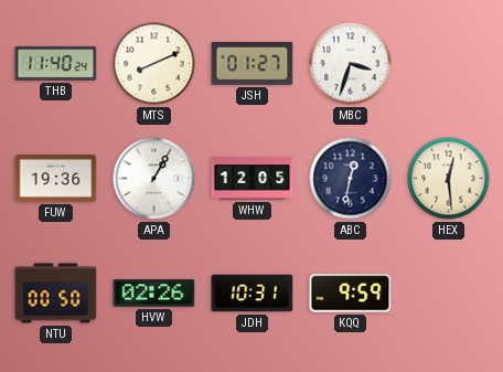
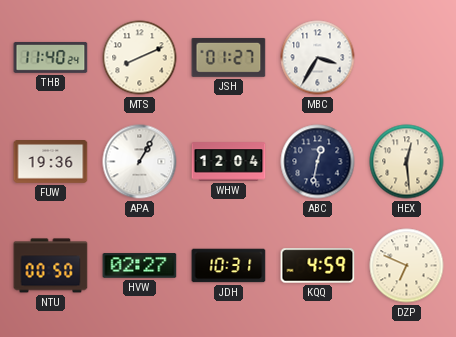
MBC: 3:33 -> 3:35
WHW: 12:05 -> 12:04
HVW: 02:26 -> 02:27
KQQ: 9:59 -> 4:59
DZP: none -> 6:49
